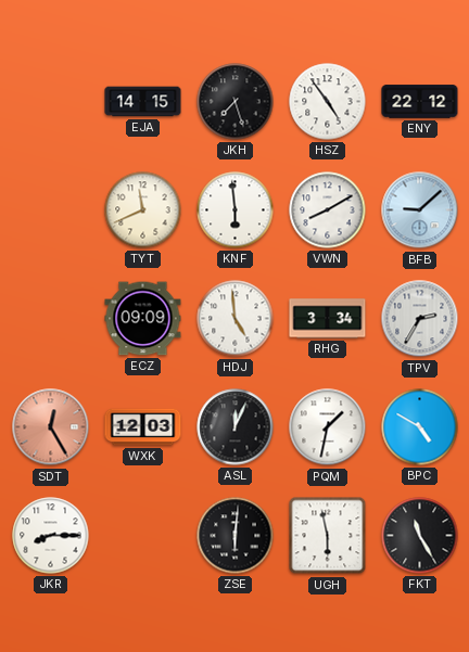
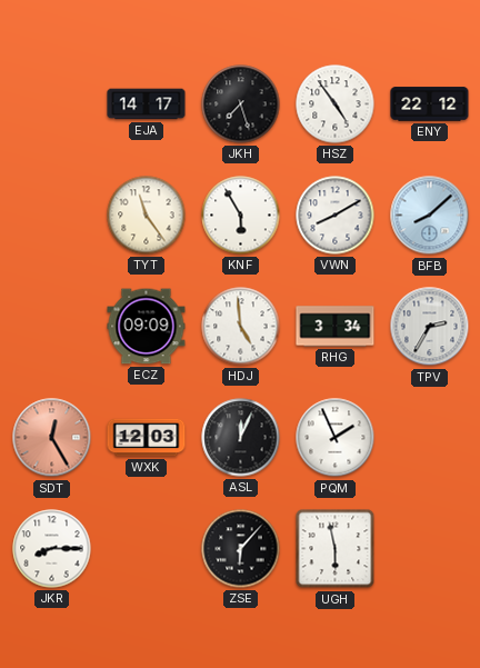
EJA: 14:15 -> 14:17
TYT: 11:41 -> 11:24
KNF: 5:59 -> 5:55
BFB: 9:08 -> 8:08
PQM: 1:32 -> 1:56
BPC: 4:50 -> none
ZSE: 6:01 -> 6:07
FKT: 11:25 -> none
